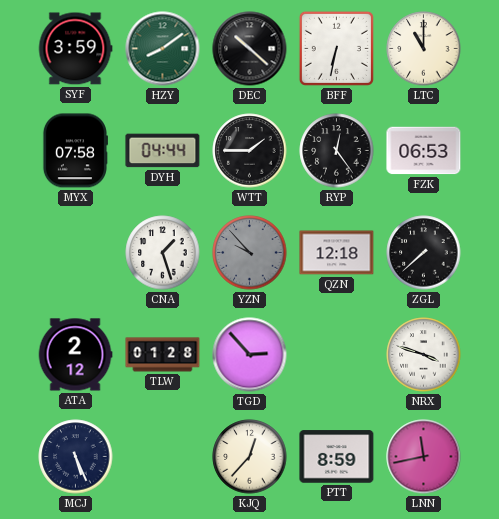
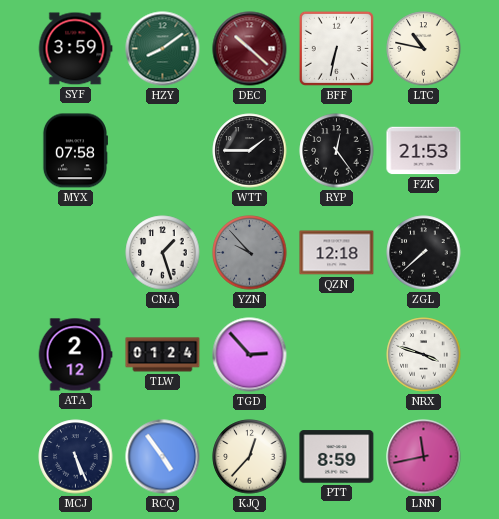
DEC dial: black -> burgundy
LTC: 11:00 -> 10:47
DYH: 04:44 -> none
FZK: 06:53 -> 21:53
TLW: 01:28 -> 01:24
RCQ: none -> 4:54
